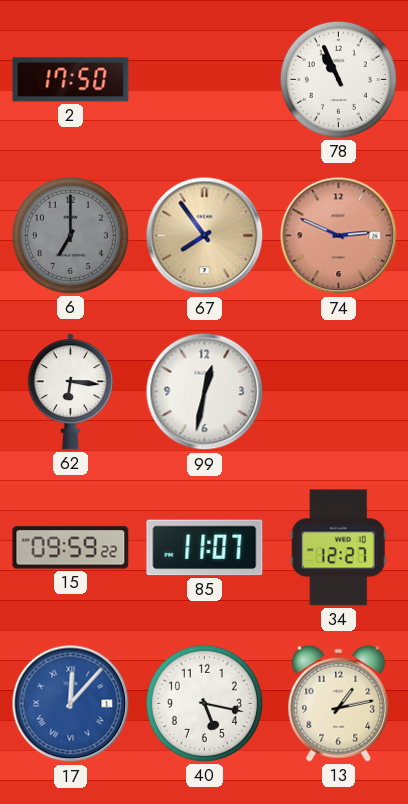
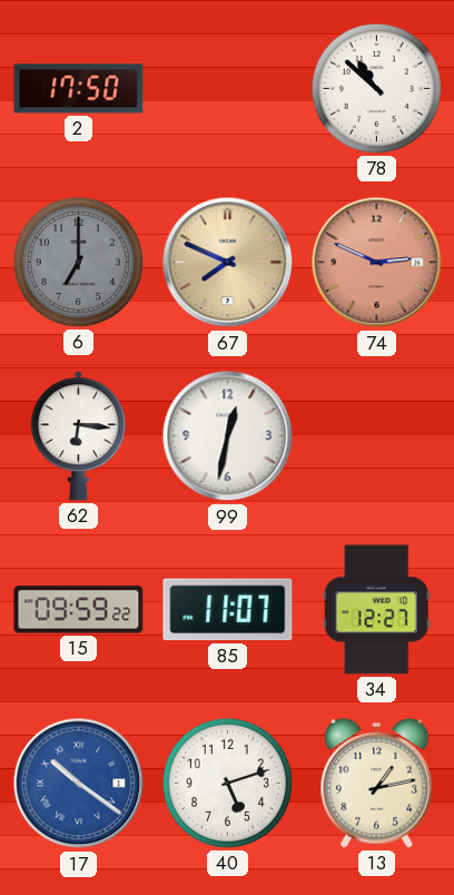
78: 10:56 -> 10:52
67: 7:54 -> 7:49
17: 12:07 -> 10:21
40: 5:17 -> 5:12
